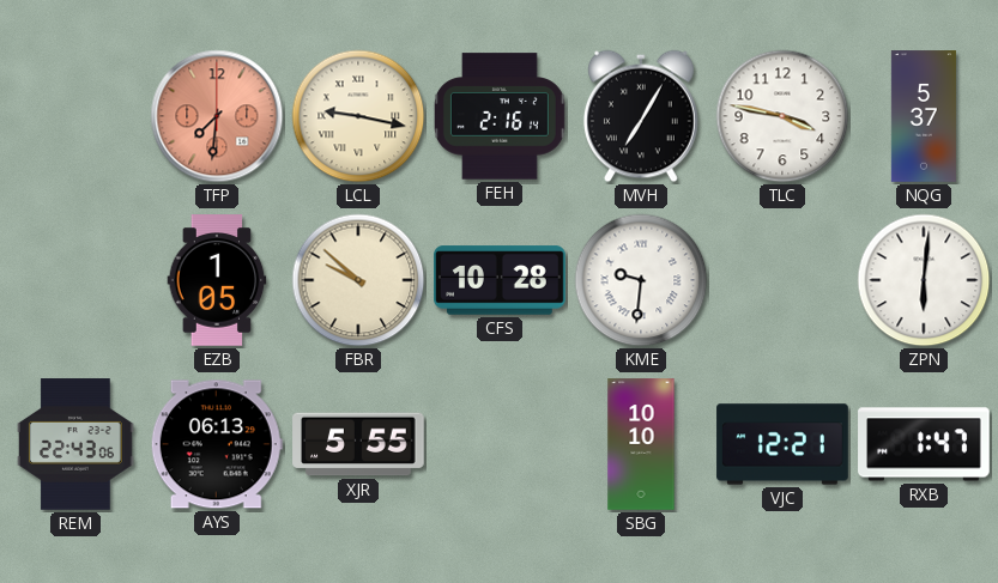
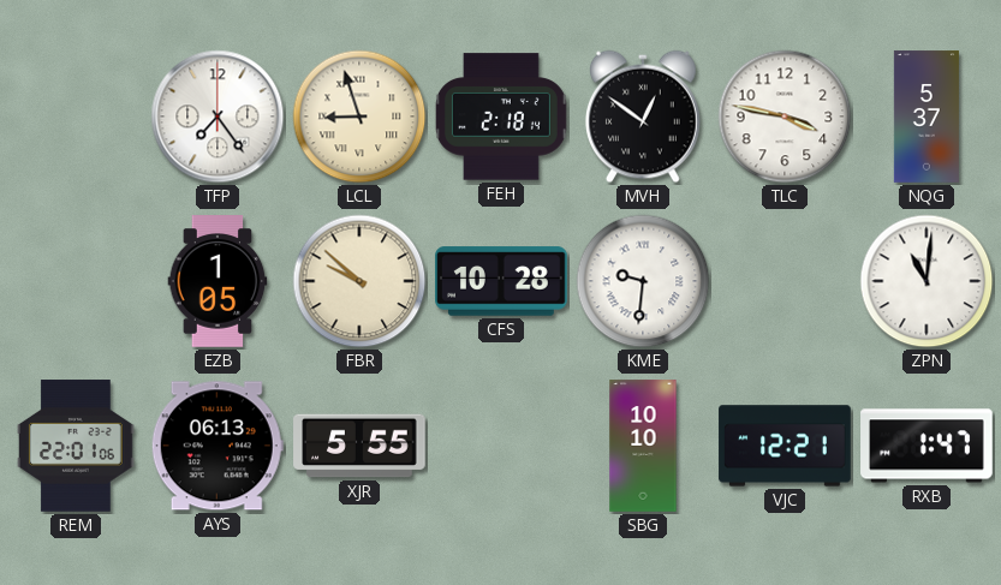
TFP: 7:31 -> 7:24
TFP dial: salmon -> white
LCL: 9:17 -> 8:57
FEH: 2:16 -> 2:18
MVH: 7:05 -> 12:51
ZPN: 6:01 -> 11:01
REM: 22:43 -> 22:01
